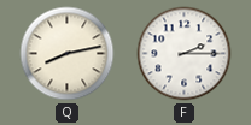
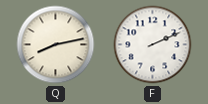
F: 2:15 -> 2:11
